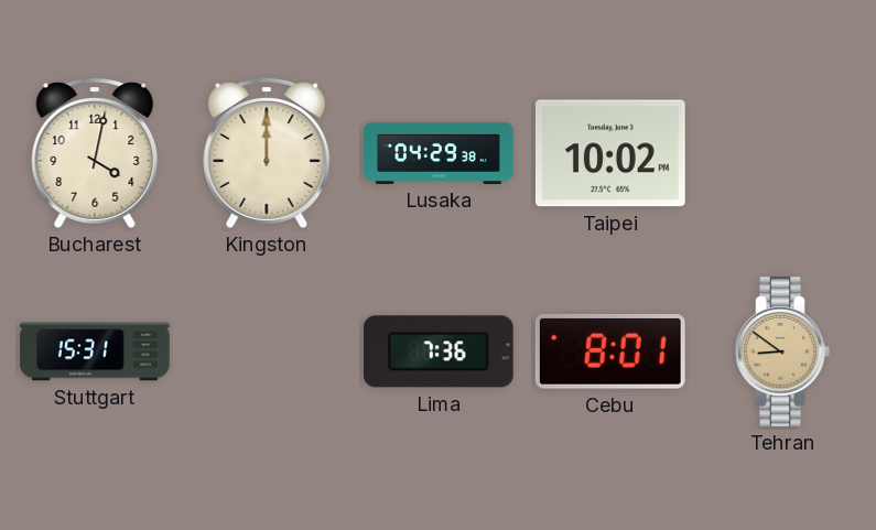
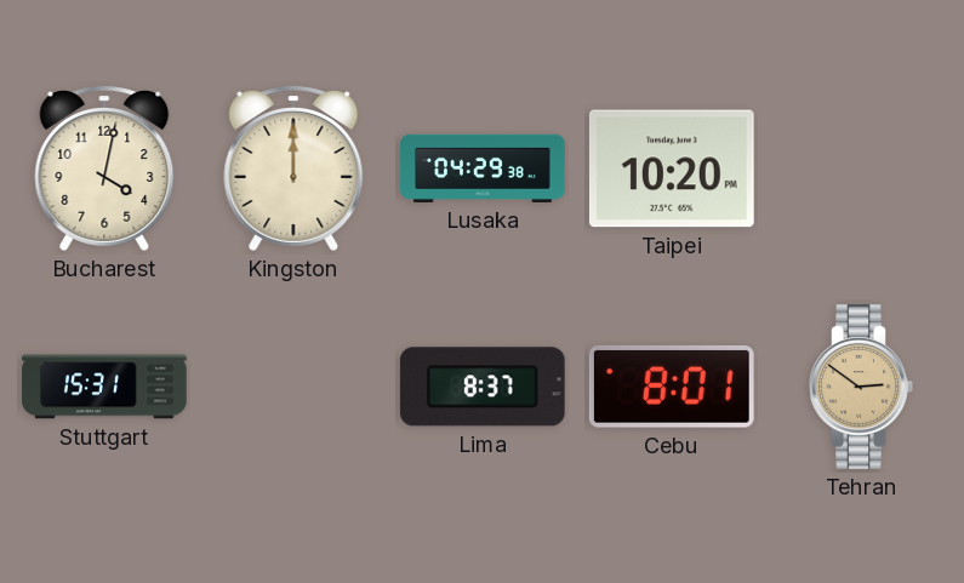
Taipei: 10:02 -> 10:20
Lima: 7:36 -> 8:37
Tehran: 8:51 -> 2:51
